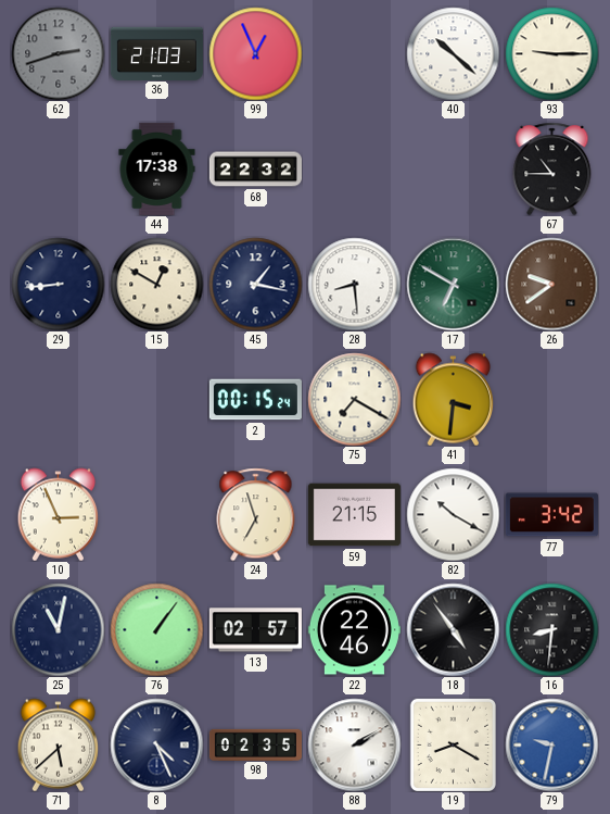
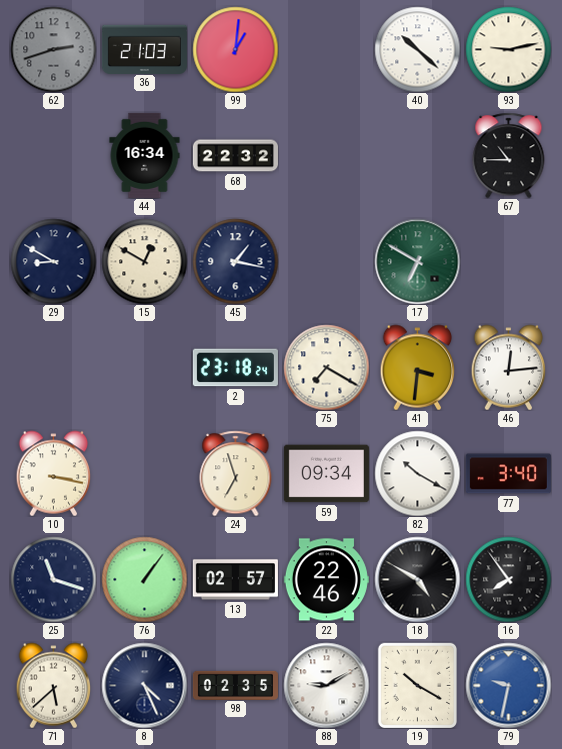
99: 12:56 -> 1:01
93: 9:15 -> 9:13
44: 17:38 -> 16:34
29: 8:44 -> 8:50
28: 8:29 -> none
26: 9:39 -> none
2: 00:15 -> 23:18
46: none -> 12:14
10: 2:56 -> 3:17
59: 21:15 -> 09:34
77: 3:42 -> 3:40
25: 11:02 -> 11:18
18: 4:54 -> 4:50
16: 8:31 -> 7:54
88: 2:10 -> 9:10
19: 8:20 -> 10:20
